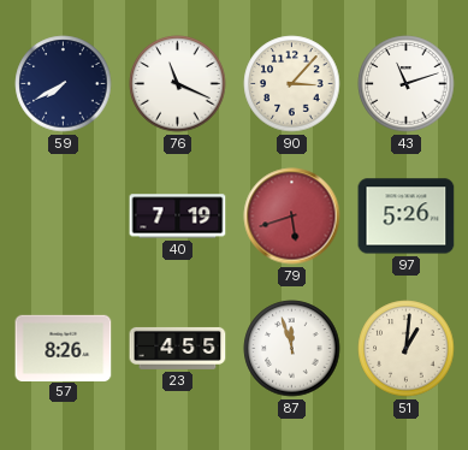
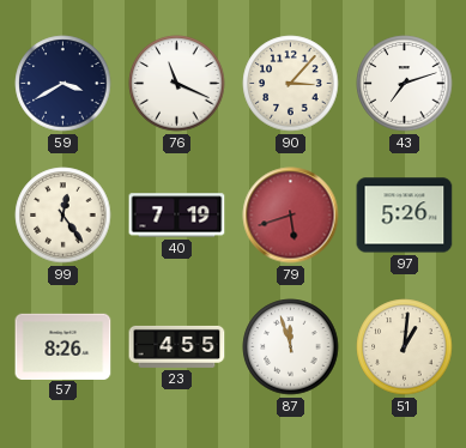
59: 7:40 -> 3:40
43: 11:12 -> 7:12
99: none -> 12:24
